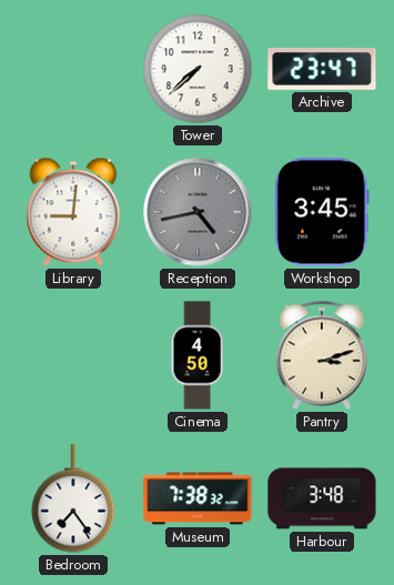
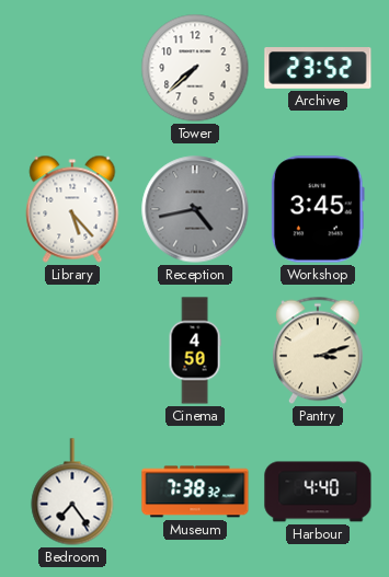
Archive: 23:47 -> 23:52
Library: 9:01 -> 5:23
Harbour: 3:48 -> 4:40
